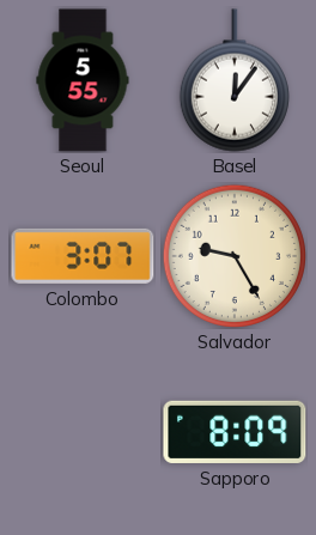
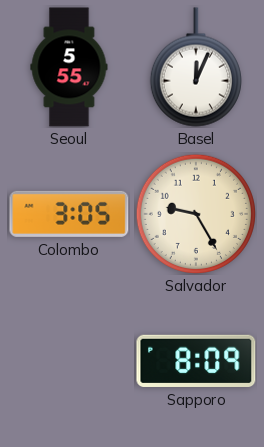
Basel: 12:06 -> 12:04
Colombo: 3:07 -> 3:05
